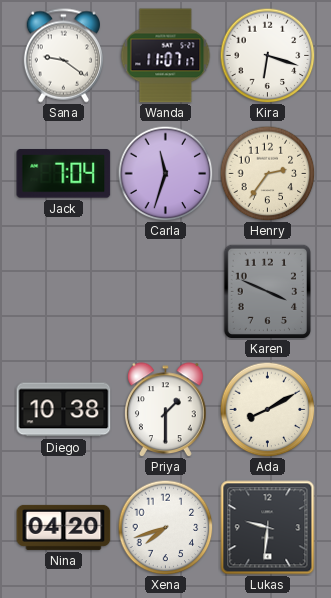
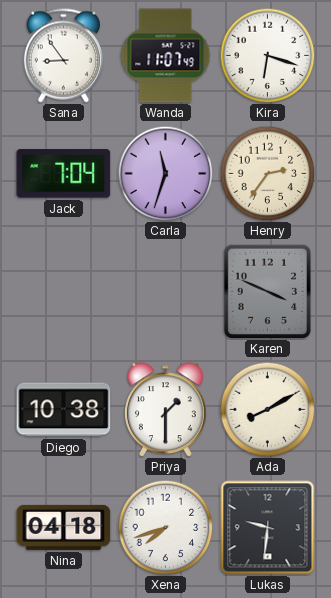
Sana: 9:21 -> 8:54
Wanda: 11:07:17 -> 11:07:49
Nina: 04:20 -> 04:18
